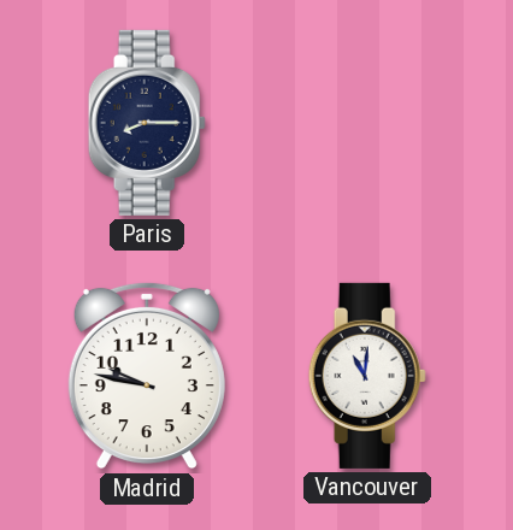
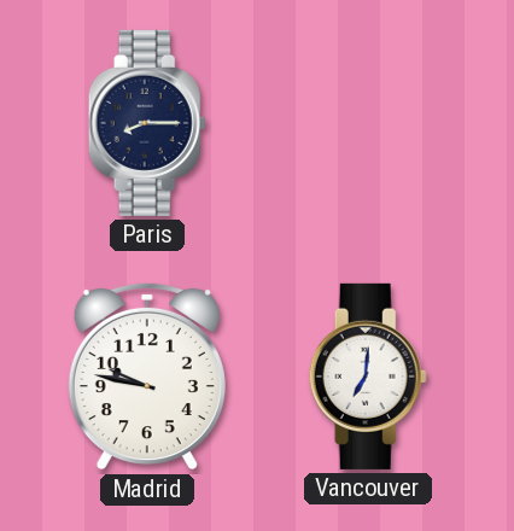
Vancouver: 11:01 -> 7:01
